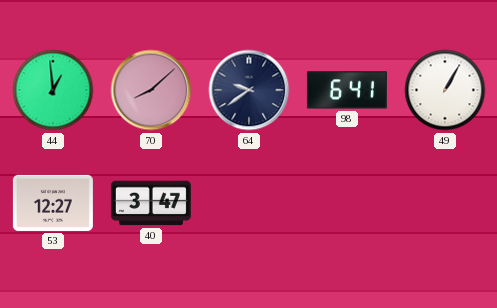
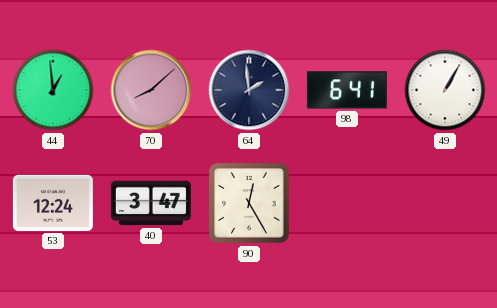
64: 9:39 -> 1:59
53: 12:27 -> 12:24
90: none -> 12:25
